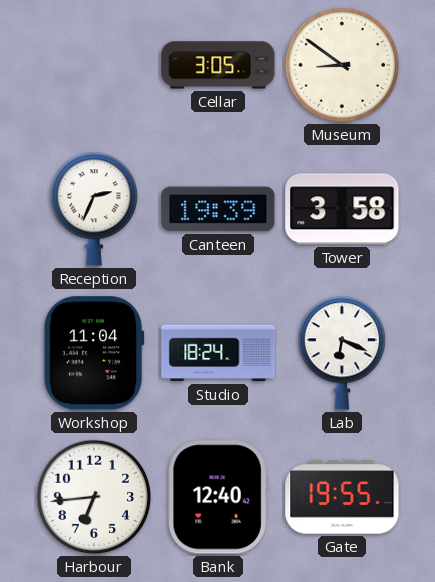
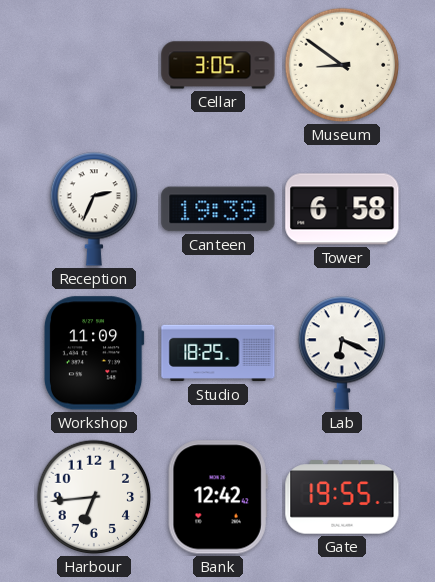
Tower: 3:58 -> 6:58
Workshop: 11:04 -> 11:09
Studio: 18:24 -> 18:25
Bank: 12:40 -> 12:42
